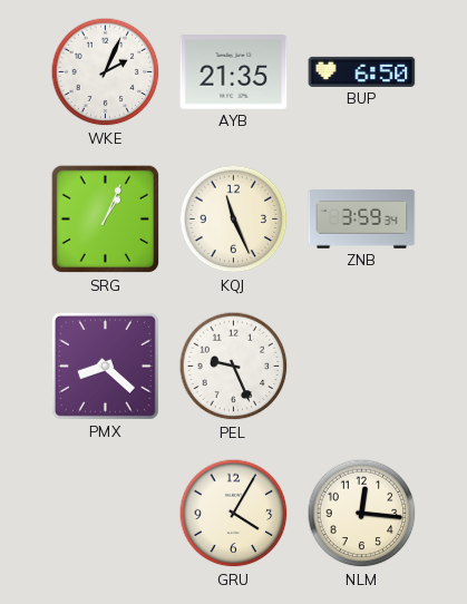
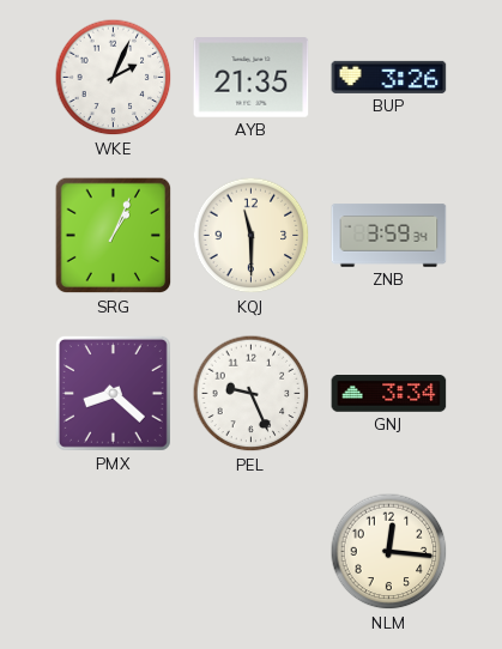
BUP: 6:50 -> 3:26
KQJ: 11:26 -> 11:30
GNJ: none -> 3:34
GRU: 4:05 -> none
